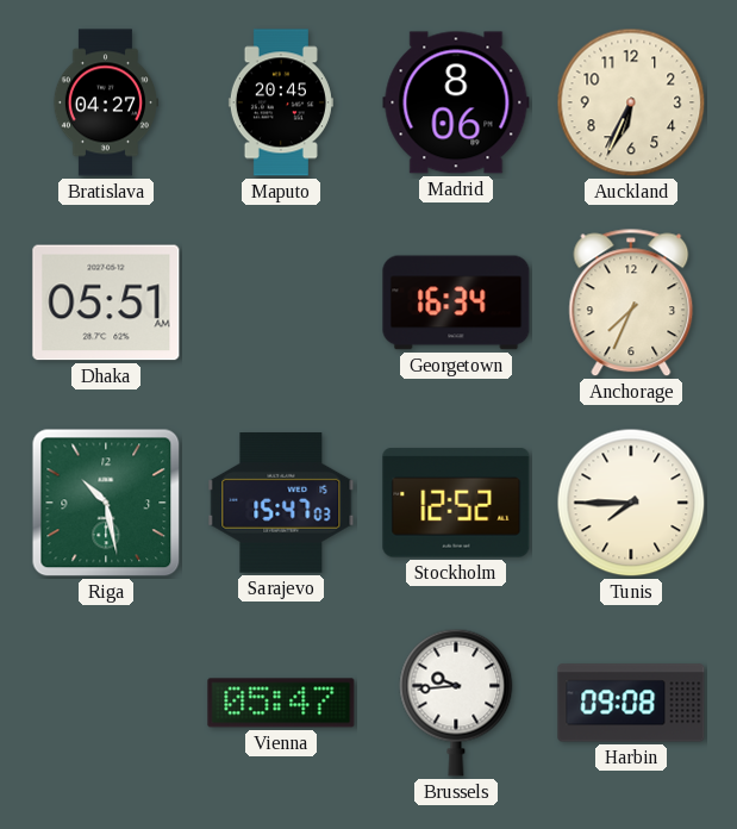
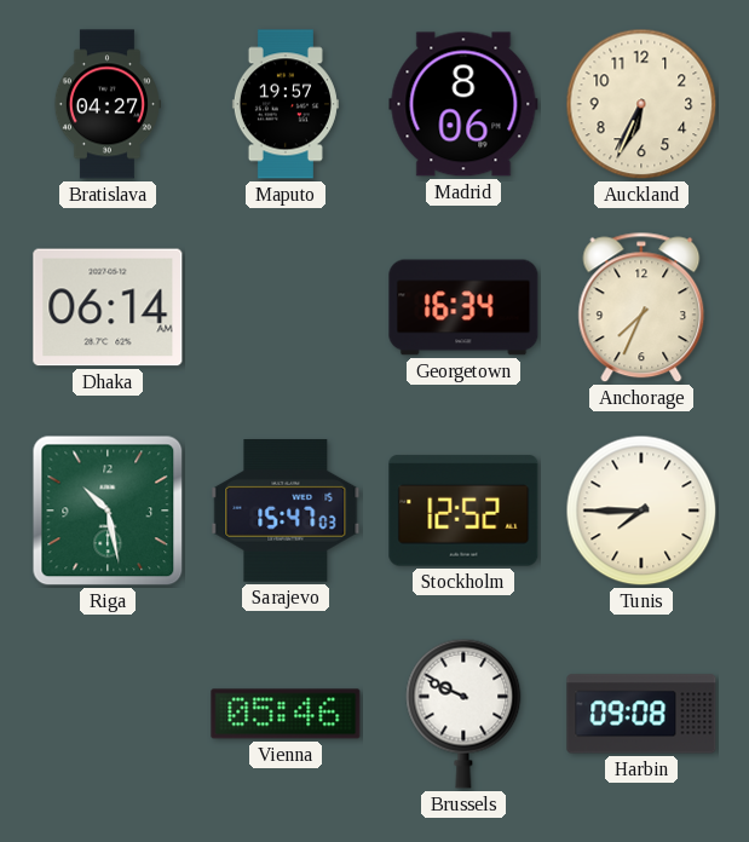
Maputo: 20:45 -> 19:57
Dhaka: 05:51 -> 06:14
Vienna: 05:47 -> 05:46
Brussels: 9:44 -> 9:49
